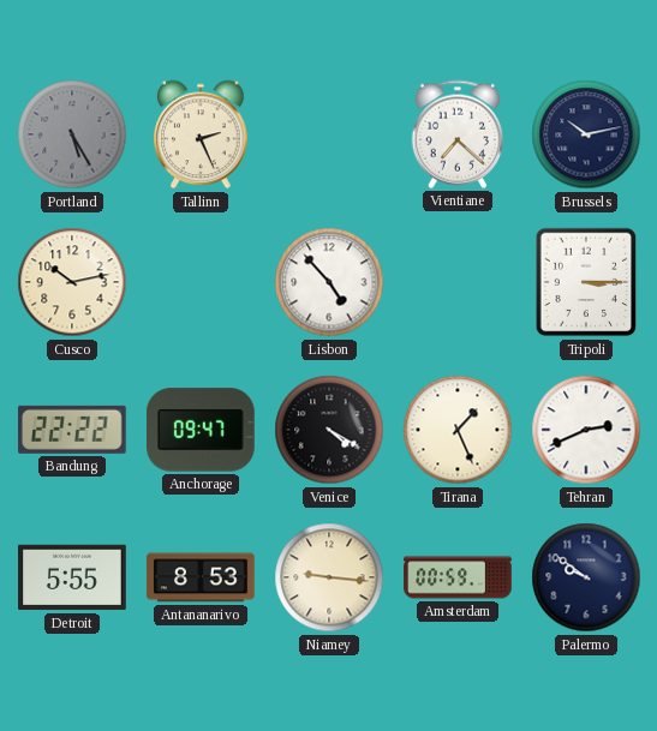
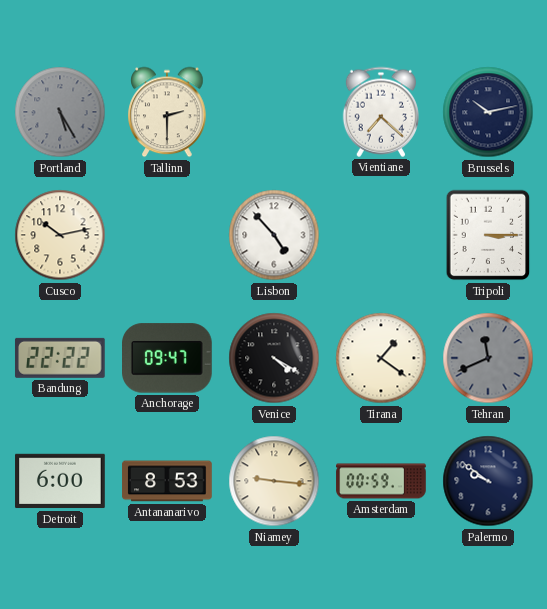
Tallinn: 2:26 -> 2:30
Tirana: 1:26 -> 1:21
Tehran: 2:41 -> 11:41
Tehran dial: white -> grey
Detroit: 5:55 -> 6:00
